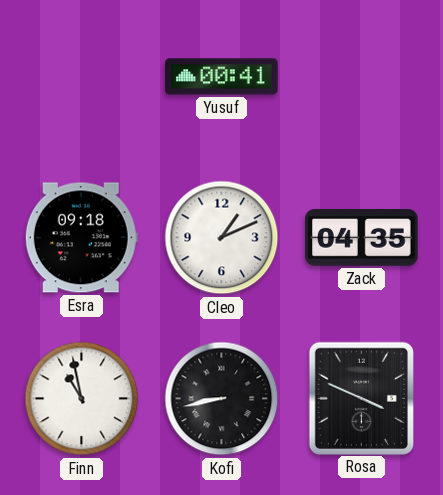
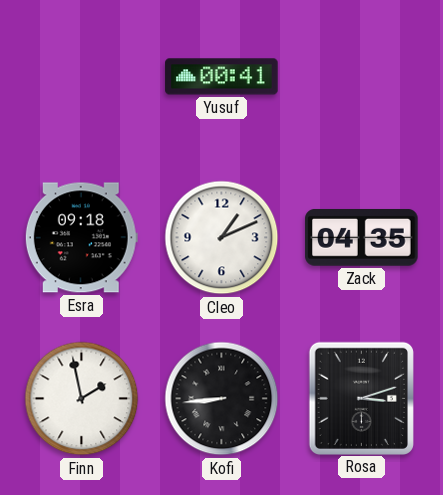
Finn: 10:58 -> 1:58
Kofi: 8:43 -> 8:44
Rosa: 3:49 -> 3:12
